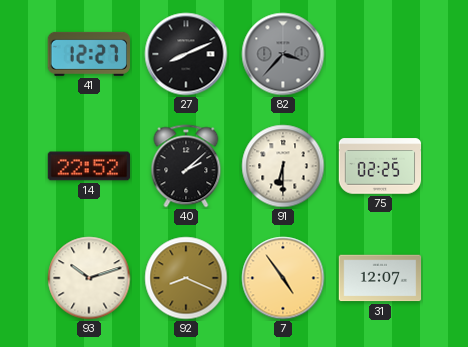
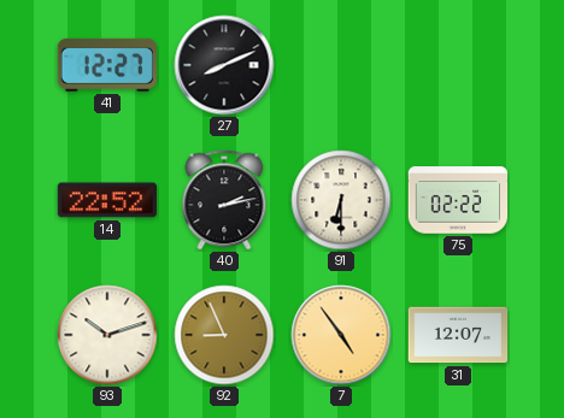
82: 3:37 -> none
40: 2:08 -> 2:13
75: 02:25 -> 02:22
92: 8:19 -> 8:56
